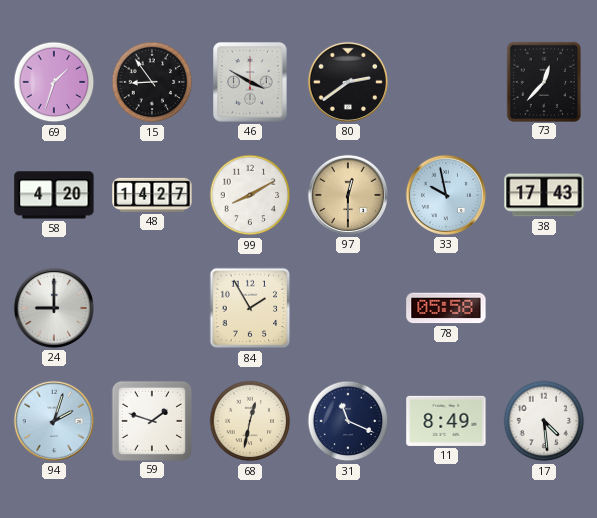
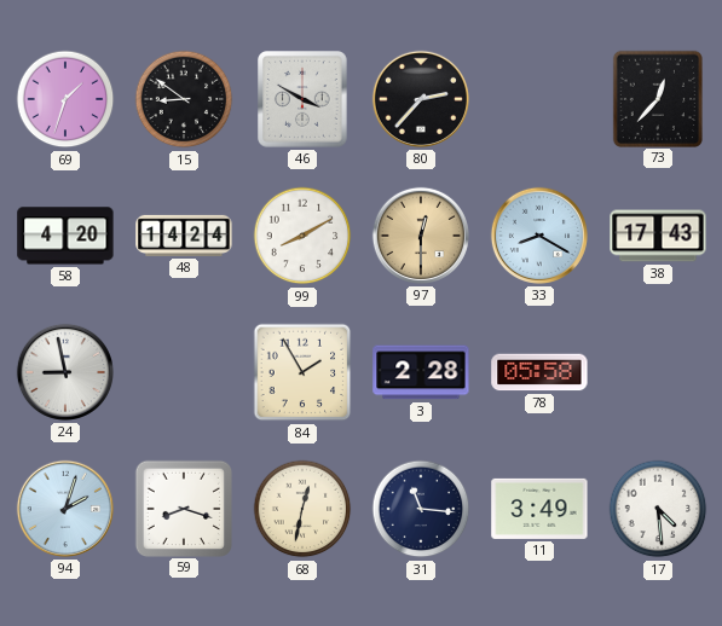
15: 8:54 -> 8:51
80: 2:39 -> 2:37
48: 14:27 -> 14:24
33: 9:58 -> 8:20
24: 9:00 -> 8:58
3: none -> 2:28
59: 1:48 -> 8:18
31: 11:19 -> 11:16
11: 8:49 -> 3:49
